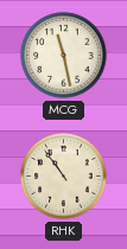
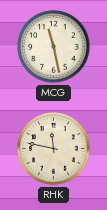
RHK: 10:54 -> 11:47
